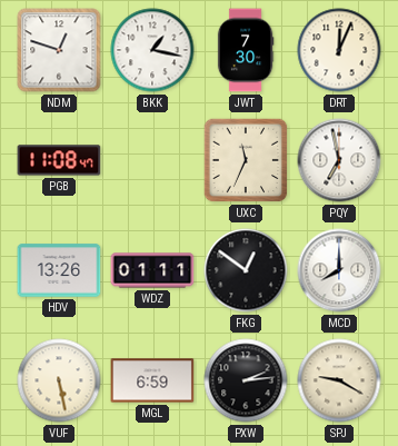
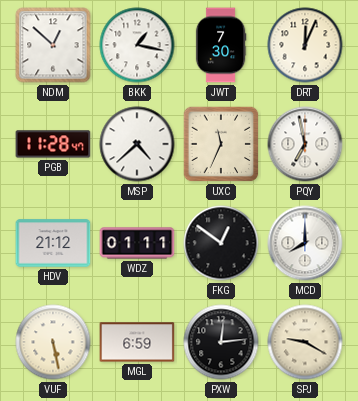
NDM: 12:48 -> 12:52
PGB: 11:08 -> 11:28
MSP: none -> 4:38
HDV: 13:26 -> 21:12
PXW: 2:14 -> 12:14
